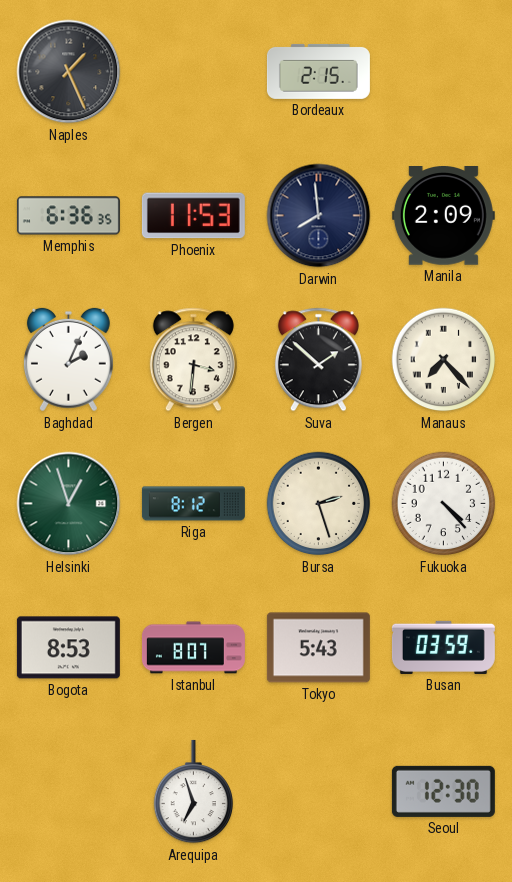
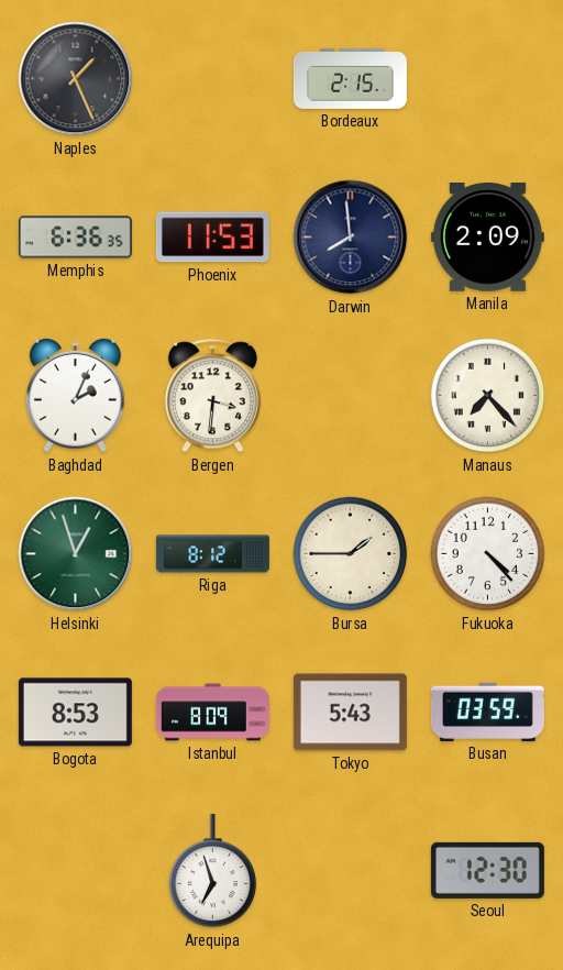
Suva: 1:52 -> none
Bursa: 2:27 -> 1:45
Istanbul: 8:07 -> 8:09
